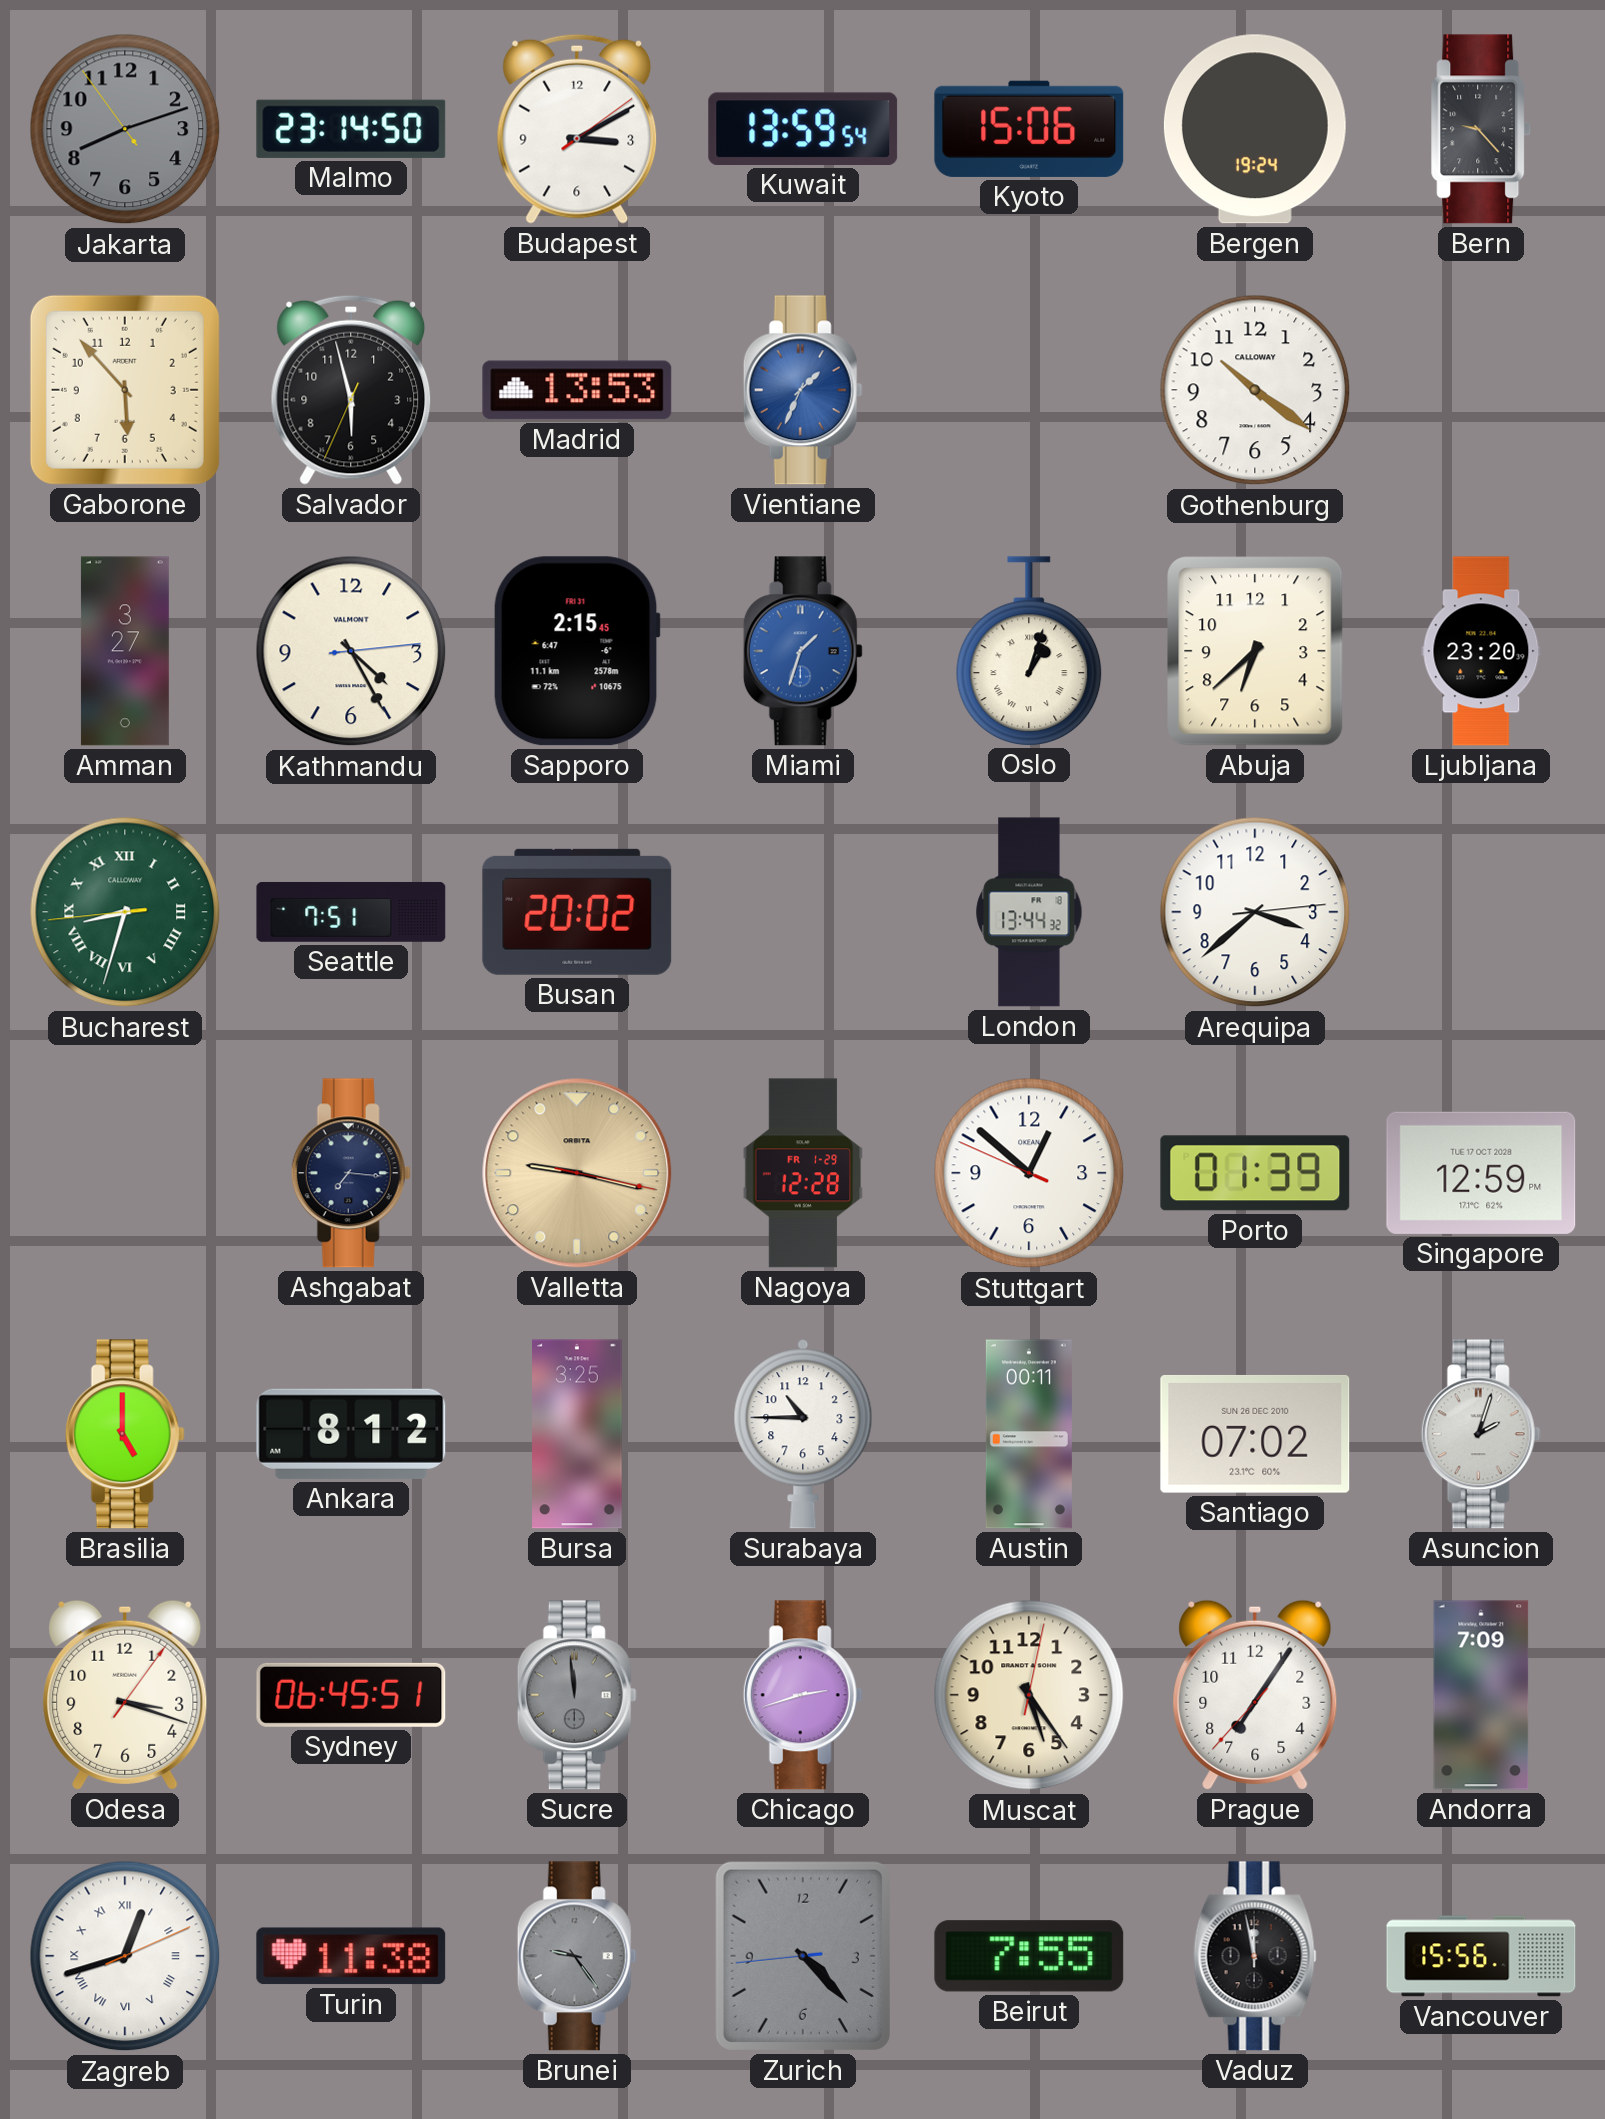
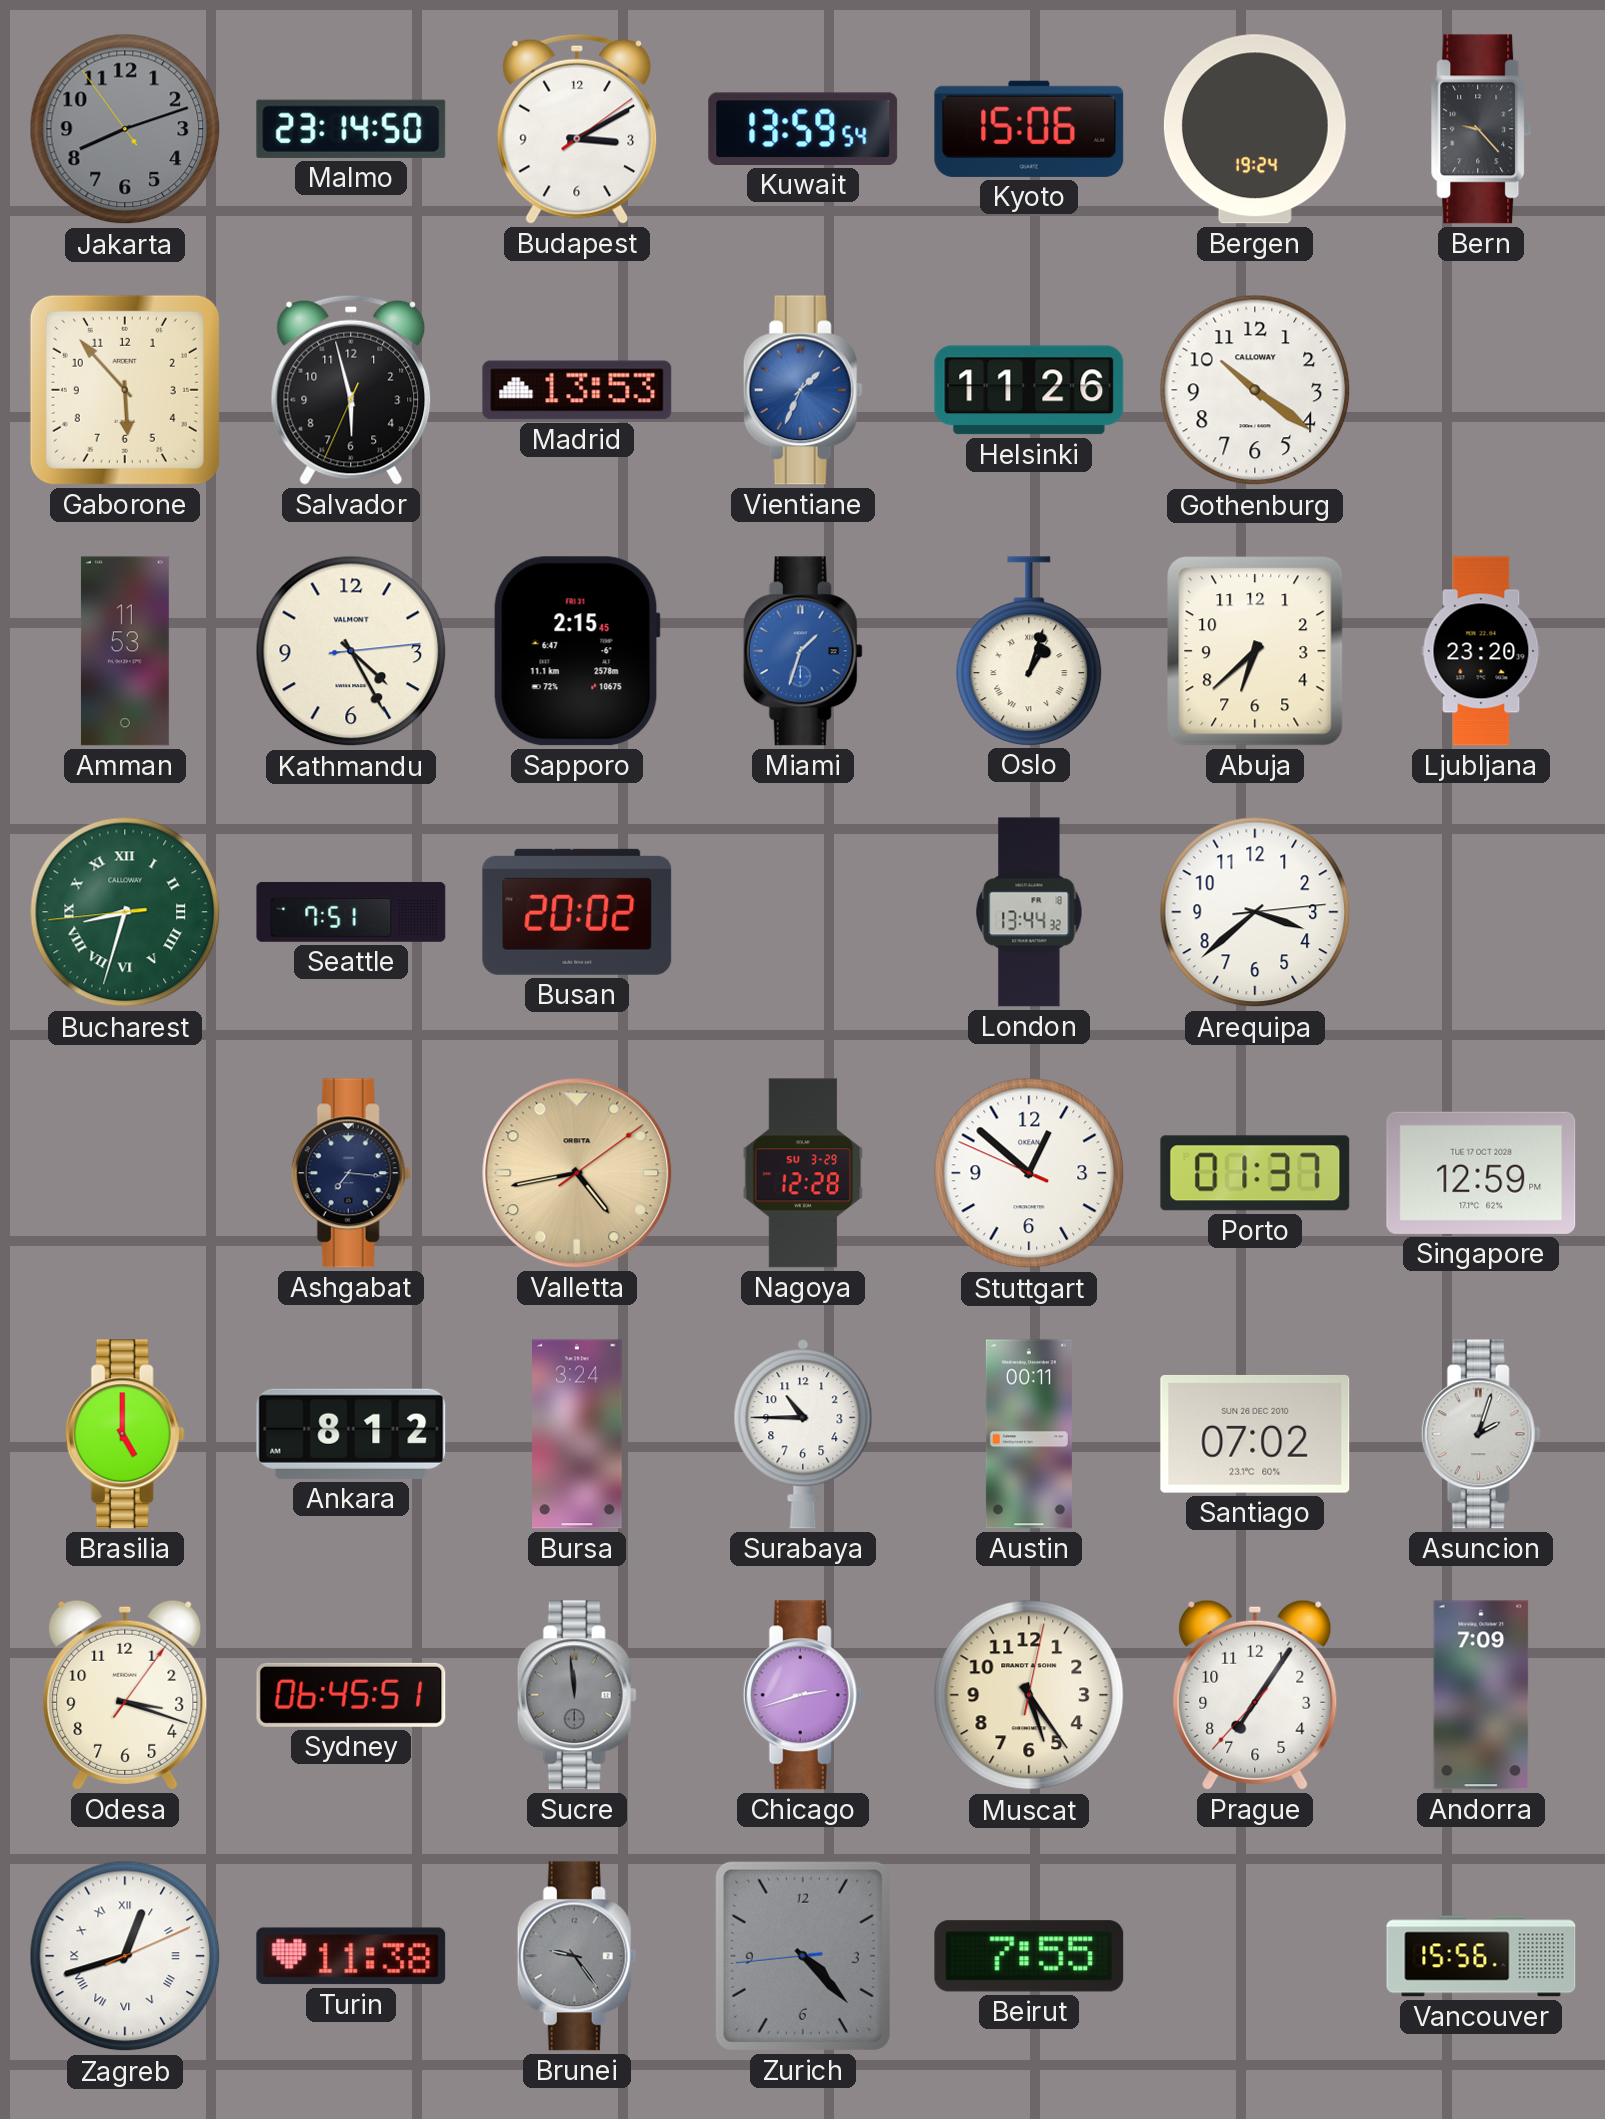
Helsinki: none -> 11:26
Amman: 3:27 -> 11:53
Valletta: 9:17 -> 4:43
Nagoya date: FR 1-29 -> SU 3-29
Porto: 01:39 -> 01:37
Bursa: 3:25 -> 3:24
Vaduz: 11:58 -> none
